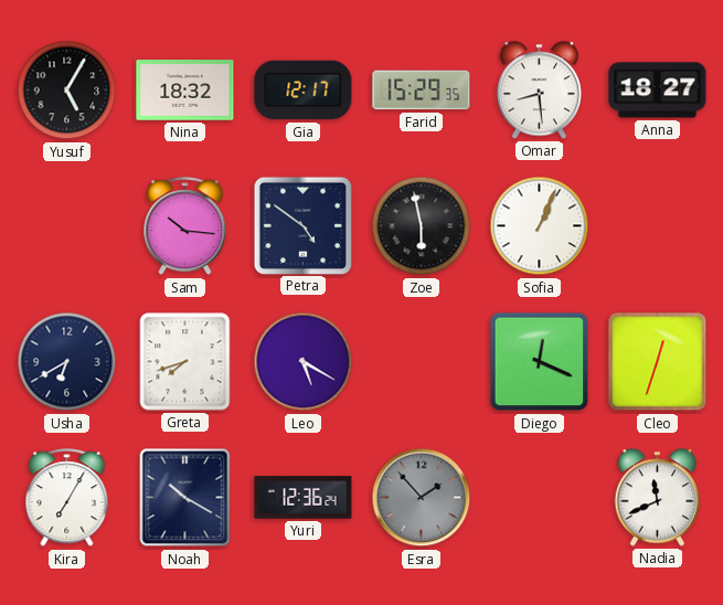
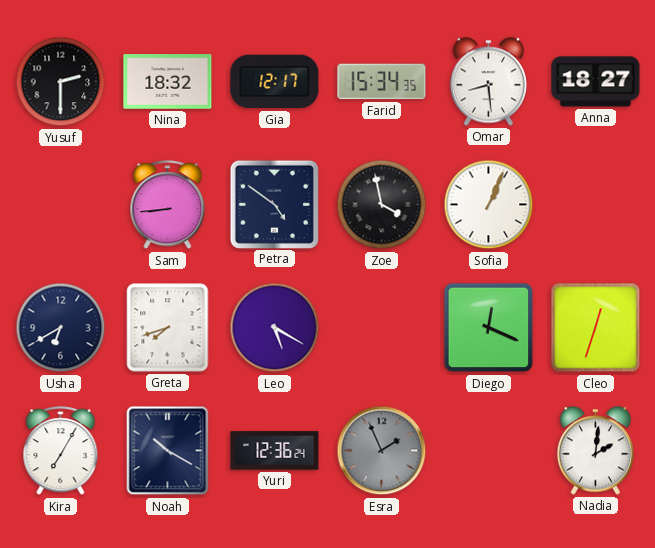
Yusuf: 5:05 -> 2:30
Farid: 15:29 -> 15:34
Sam: 10:16 -> 8:44
Zoe: 5:58 -> 3:58
Esra: 1:53 -> 1:56
Nadia: 11:41 -> 2:01
